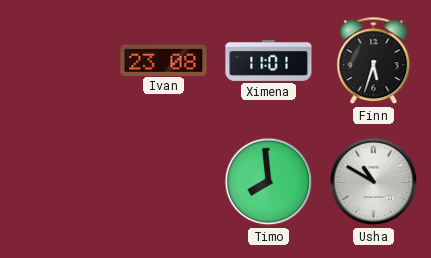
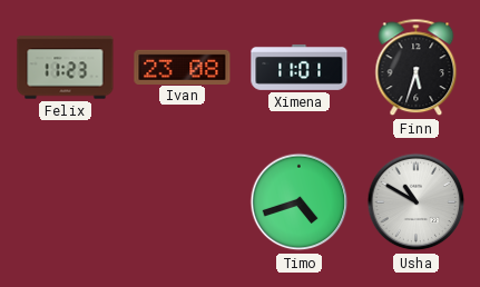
Felix: none -> 11:23
Timo: 7:59 -> 4:42
